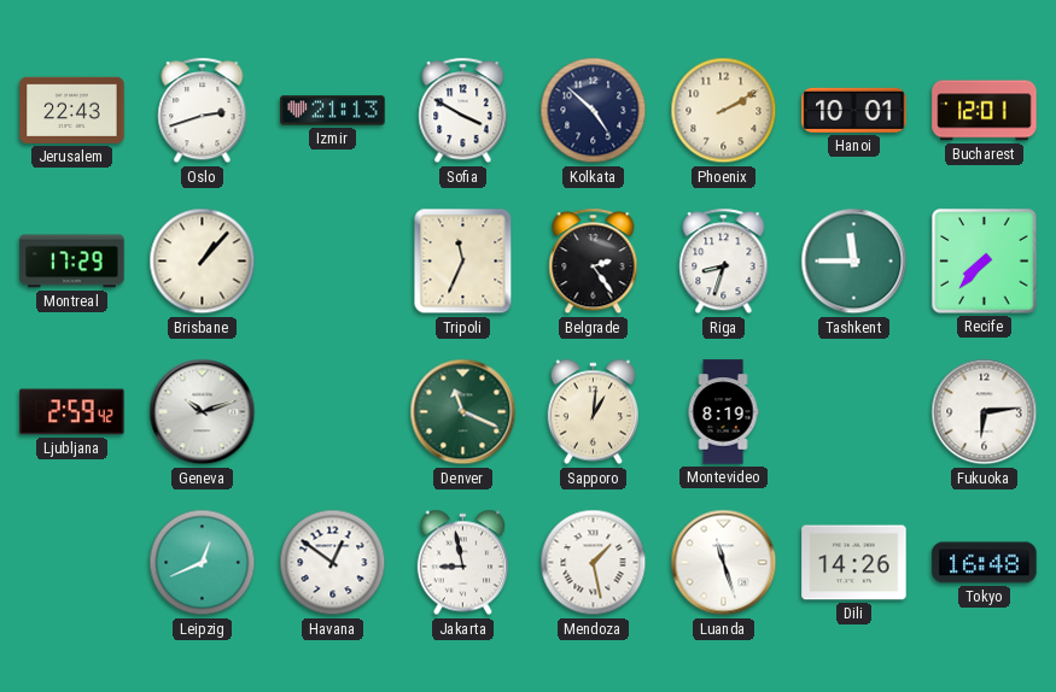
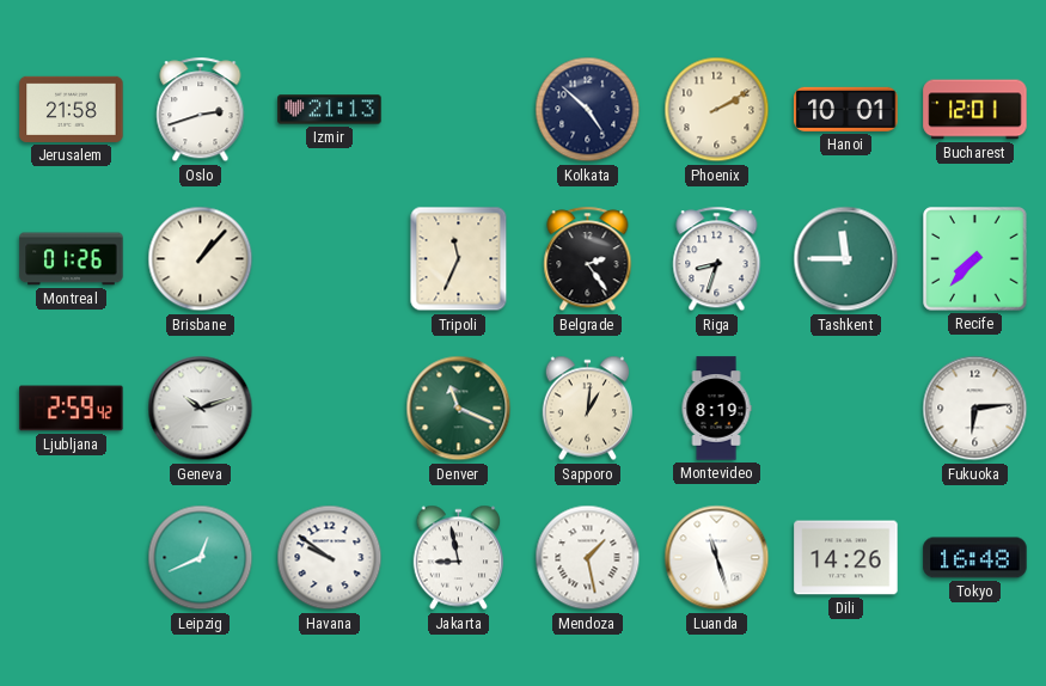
Jerusalem: 22:43 -> 21:58
Sofia: 3:50 -> none
Montreal: 17:29 -> 01:26
Havana: 12:51 -> 9:51
